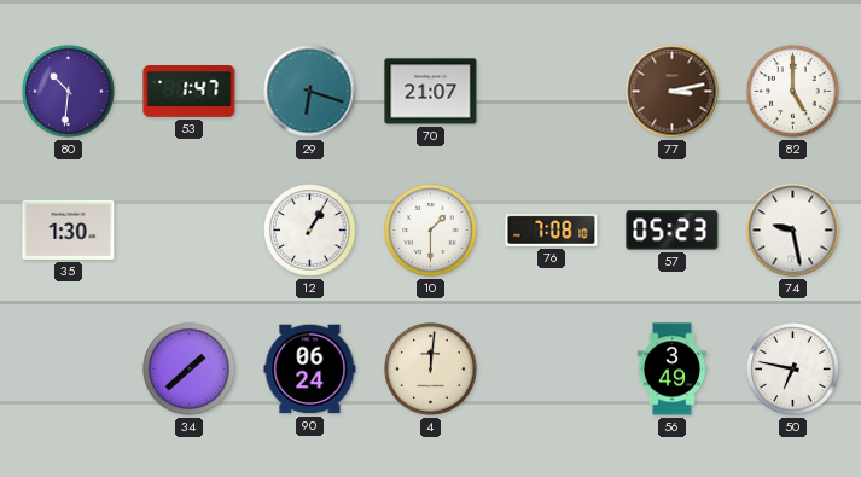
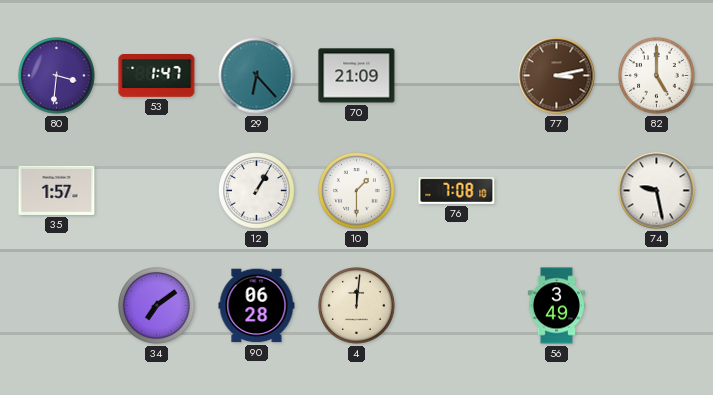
80: 10:31 -> 3:31
29: 6:18 -> 6:23
70: 21:07 -> 21:09
35: 1:30 -> 1:57
57: 05:23 -> none
34: 1:38 -> 7:09
90: 06:24 -> 06:28
50: 6:47 -> none
